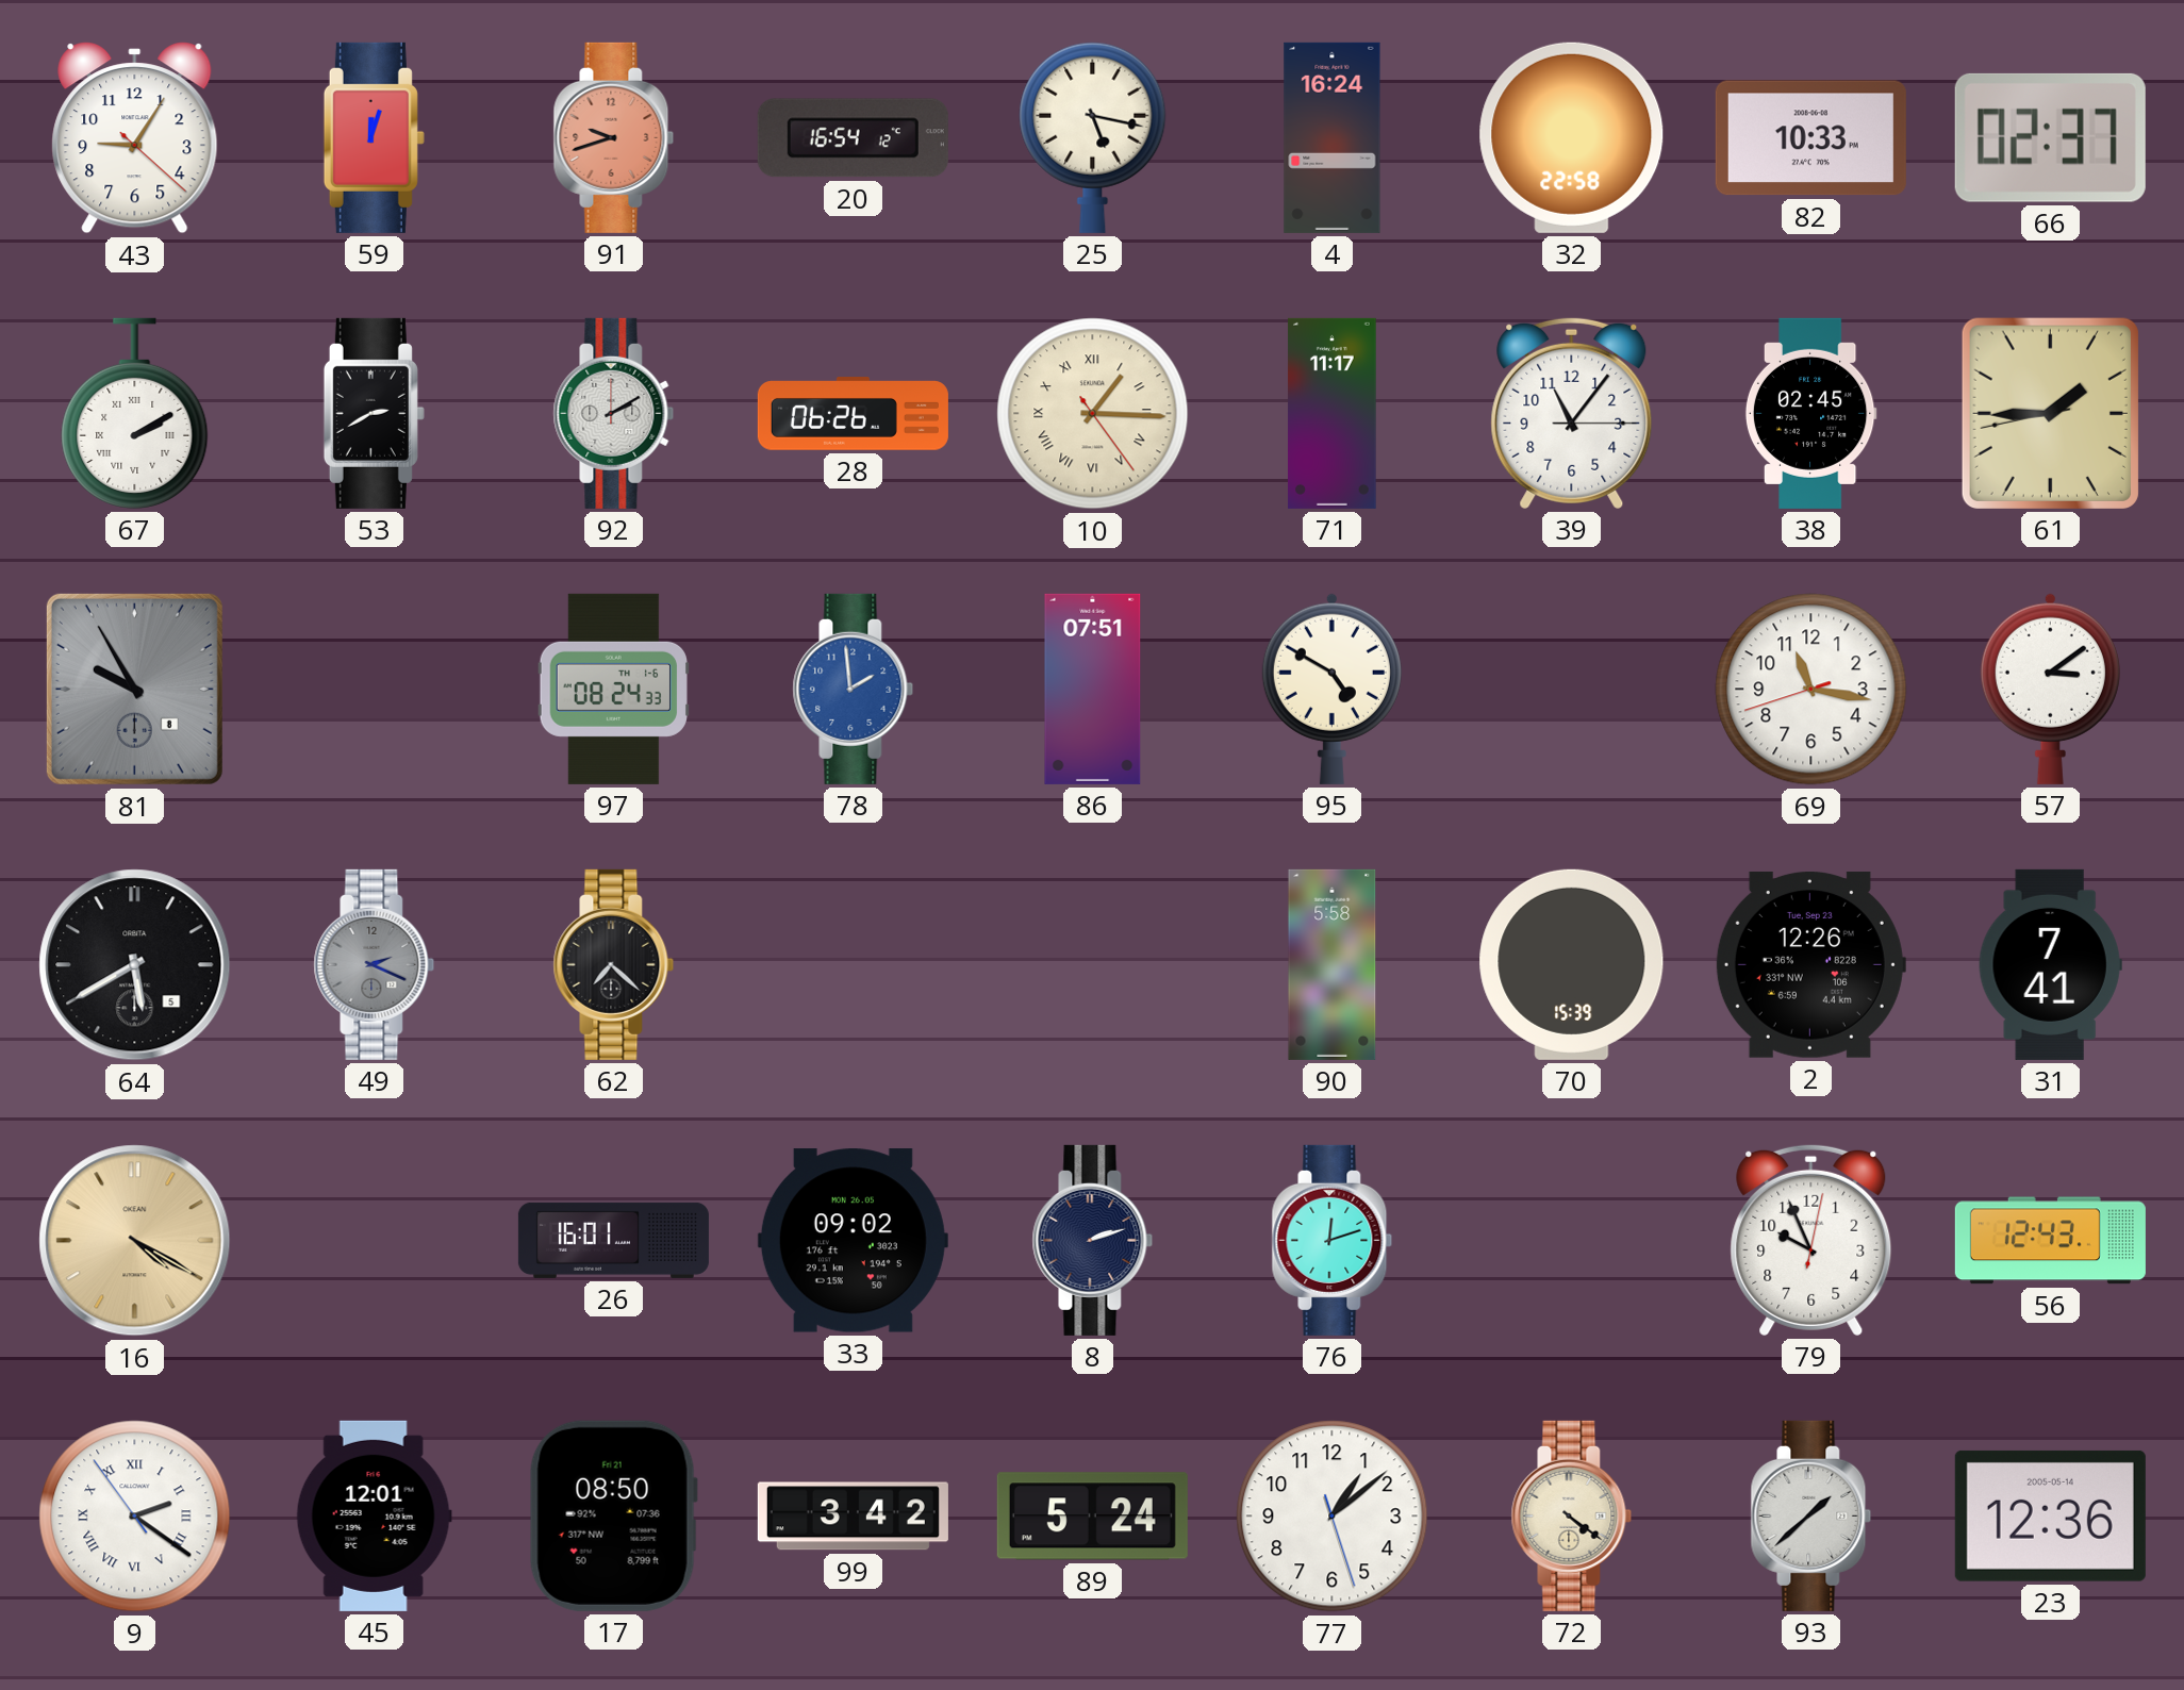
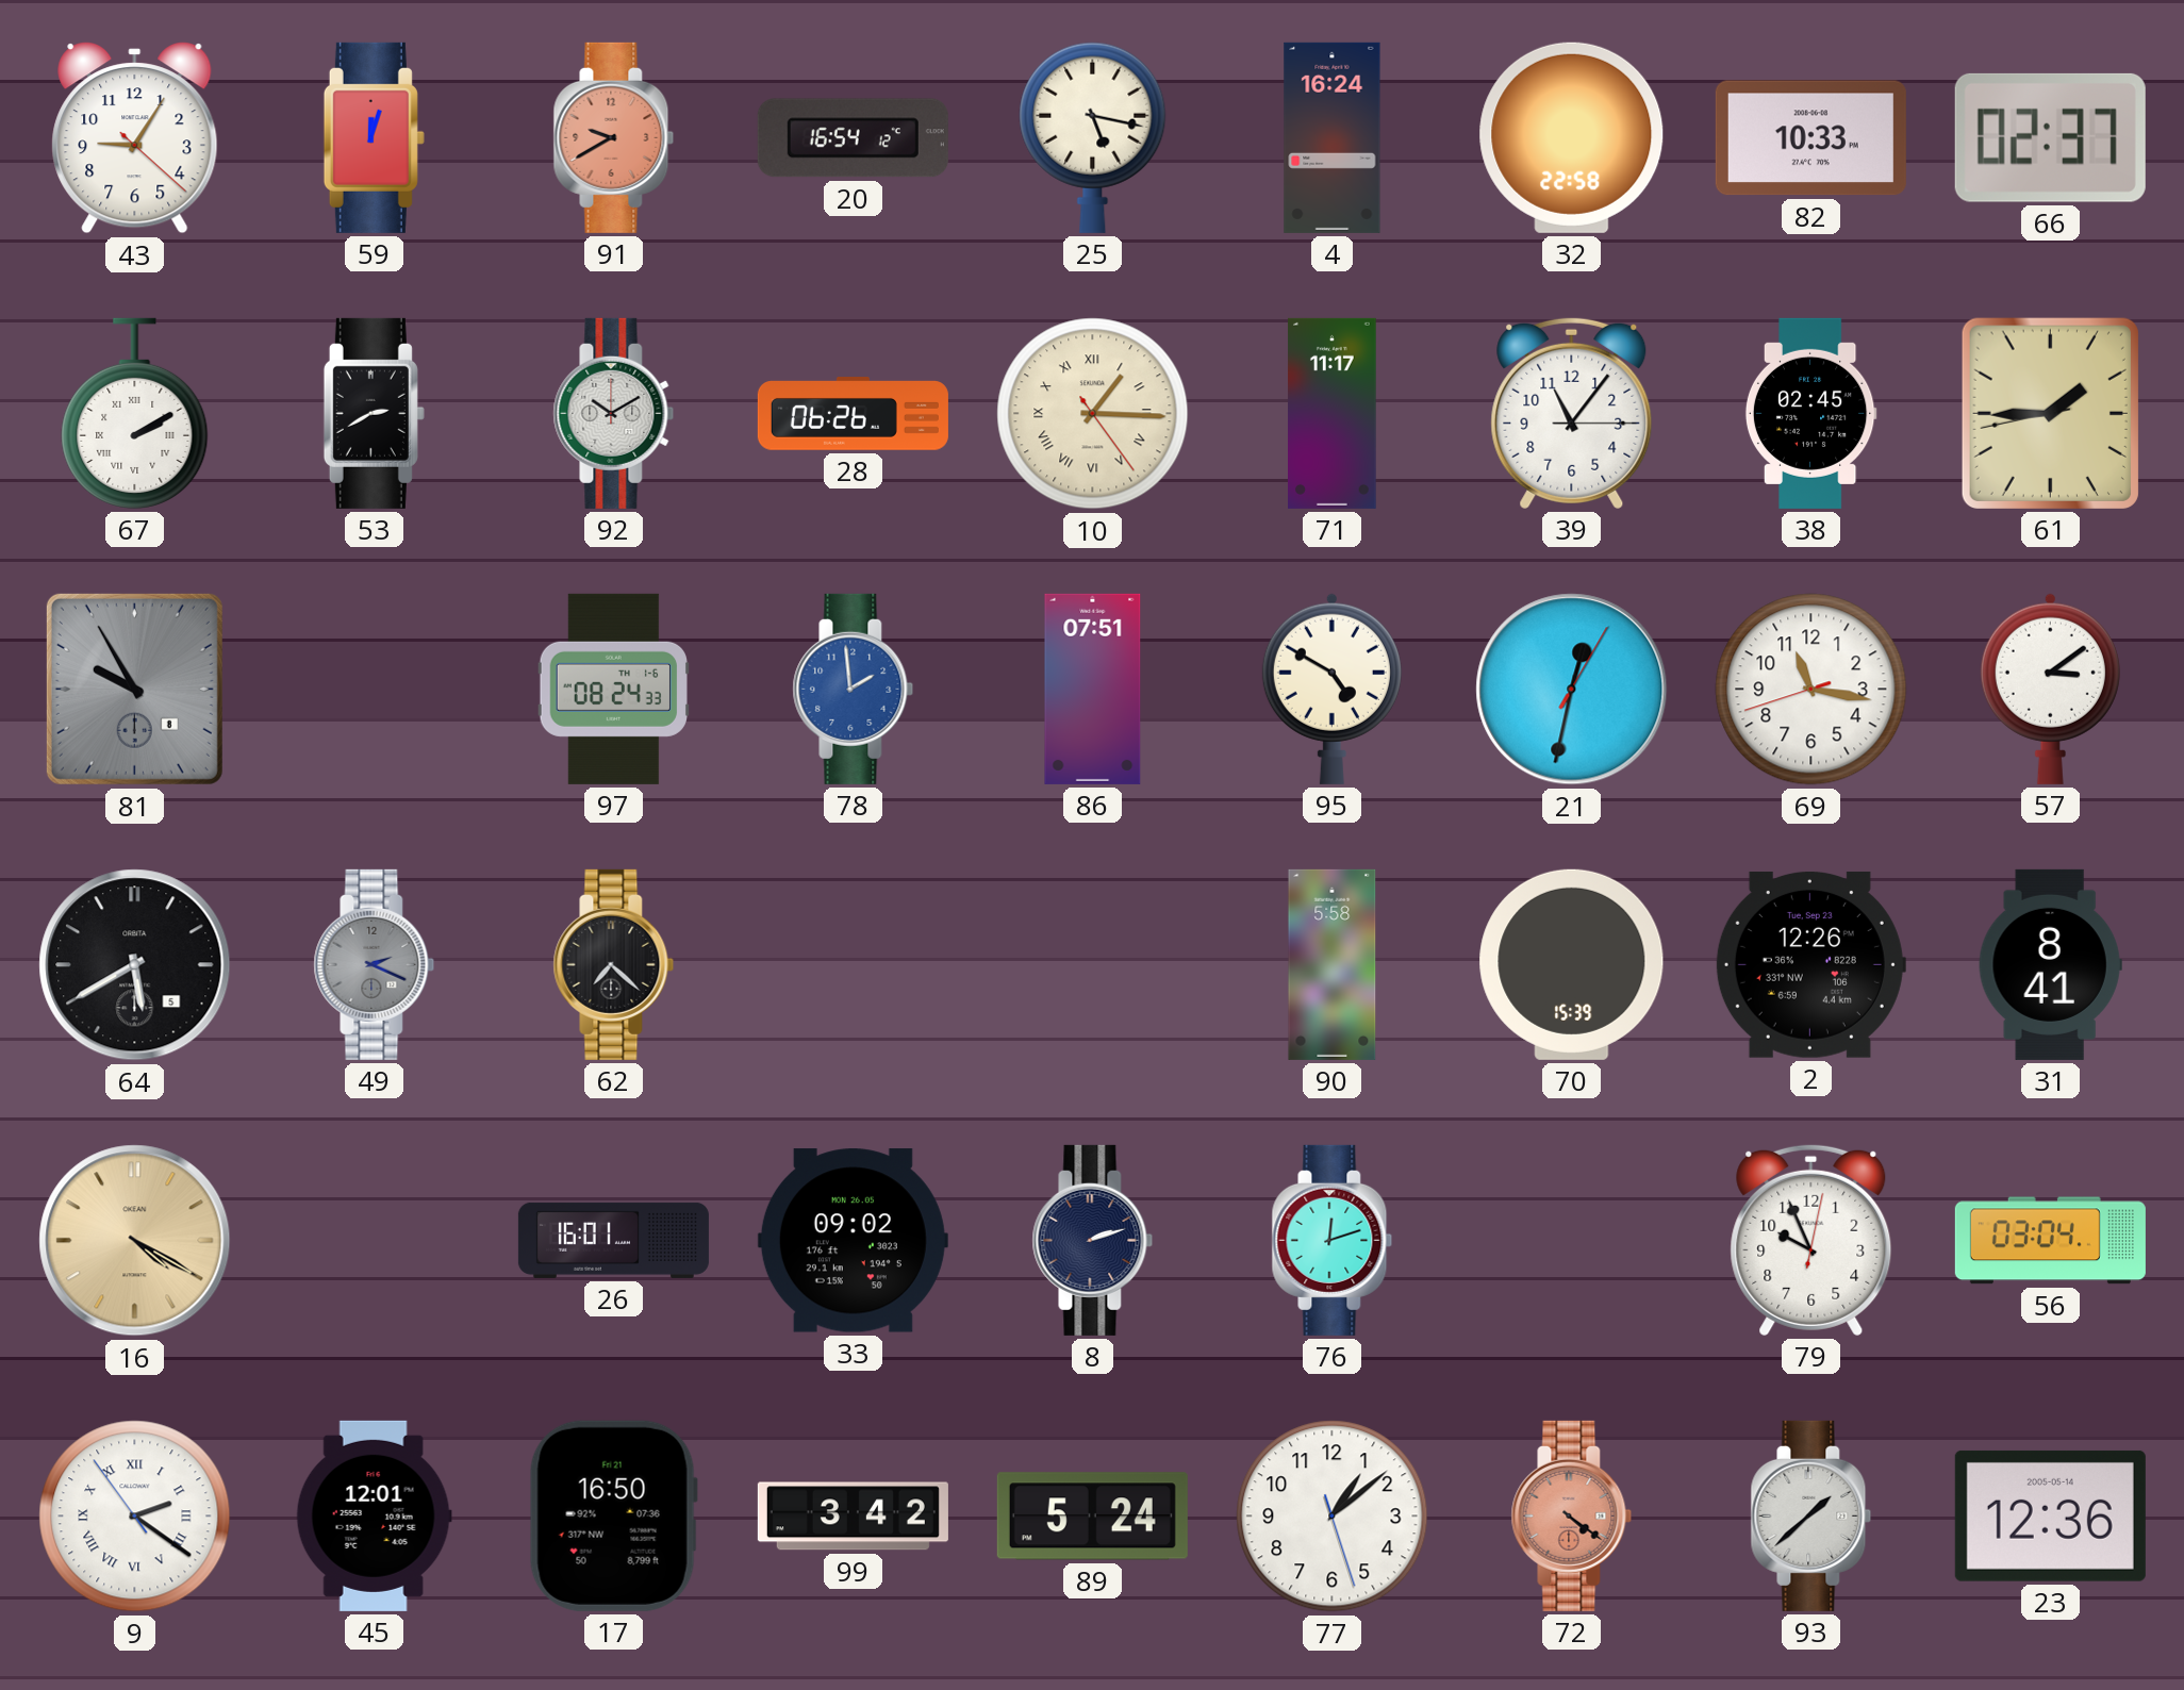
91: 9:42 -> 9:40
92: 2:10 -> 10:10
21: none -> 12:32
31: 7:41 -> 8:41
56: 12:43 -> 03:04
17: 08:50 -> 16:50
72 dial: cream -> salmon
